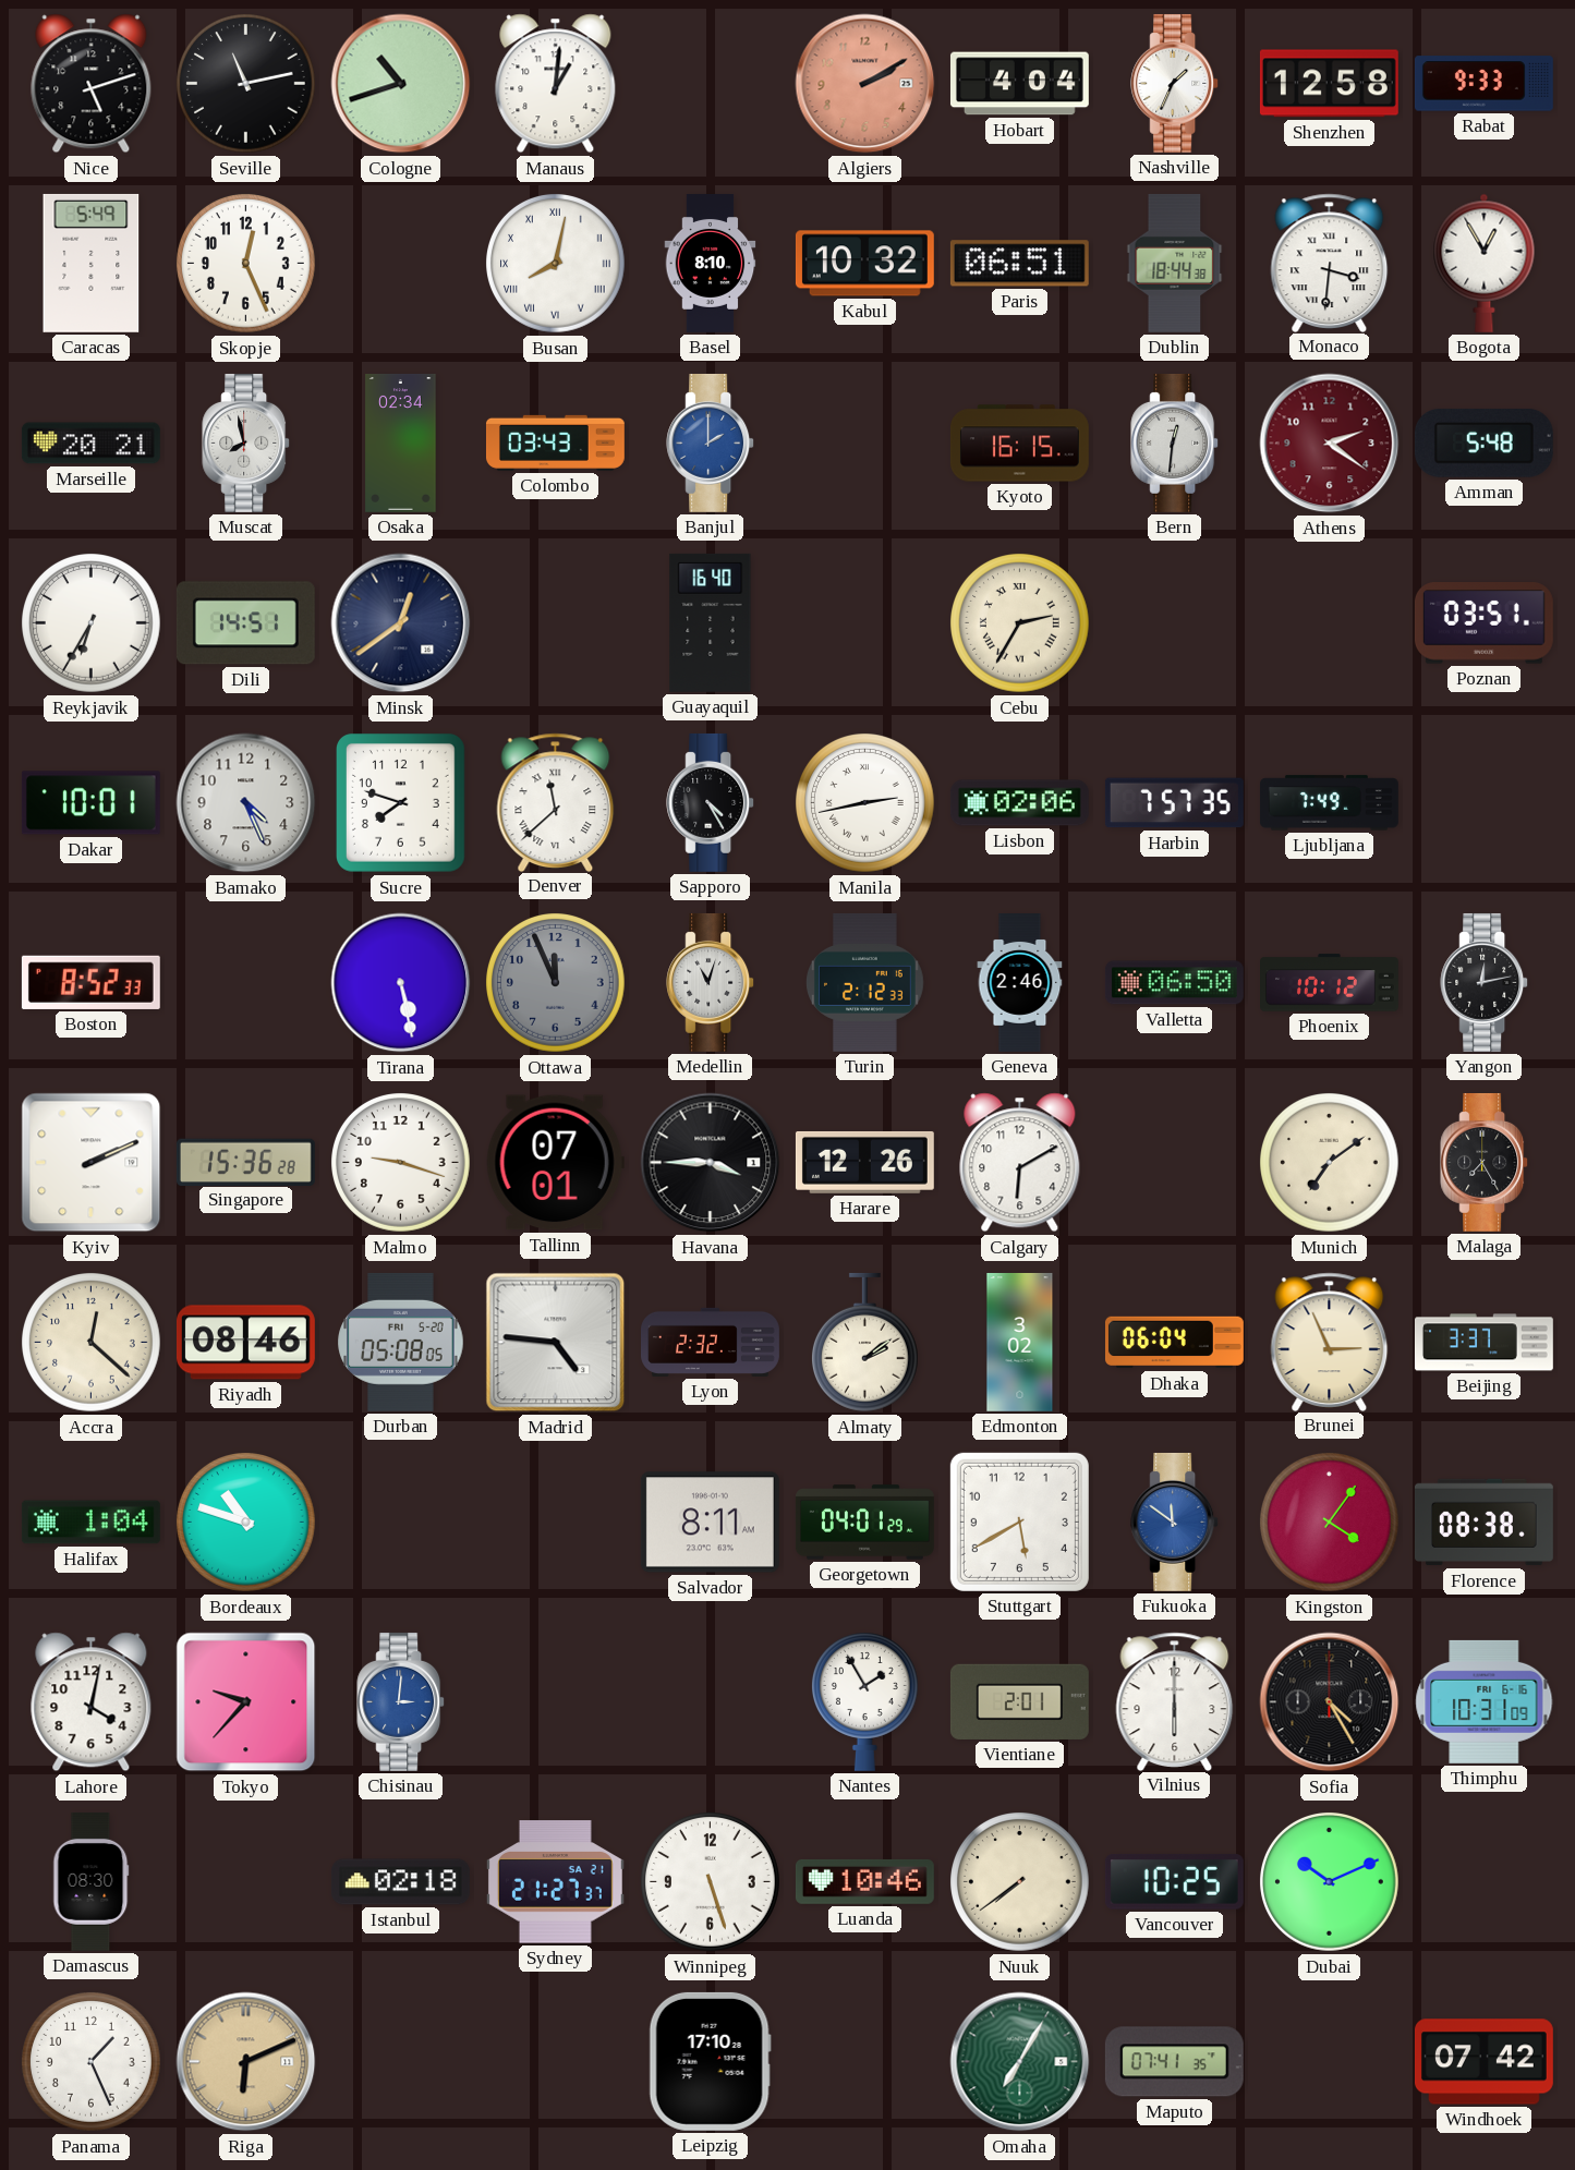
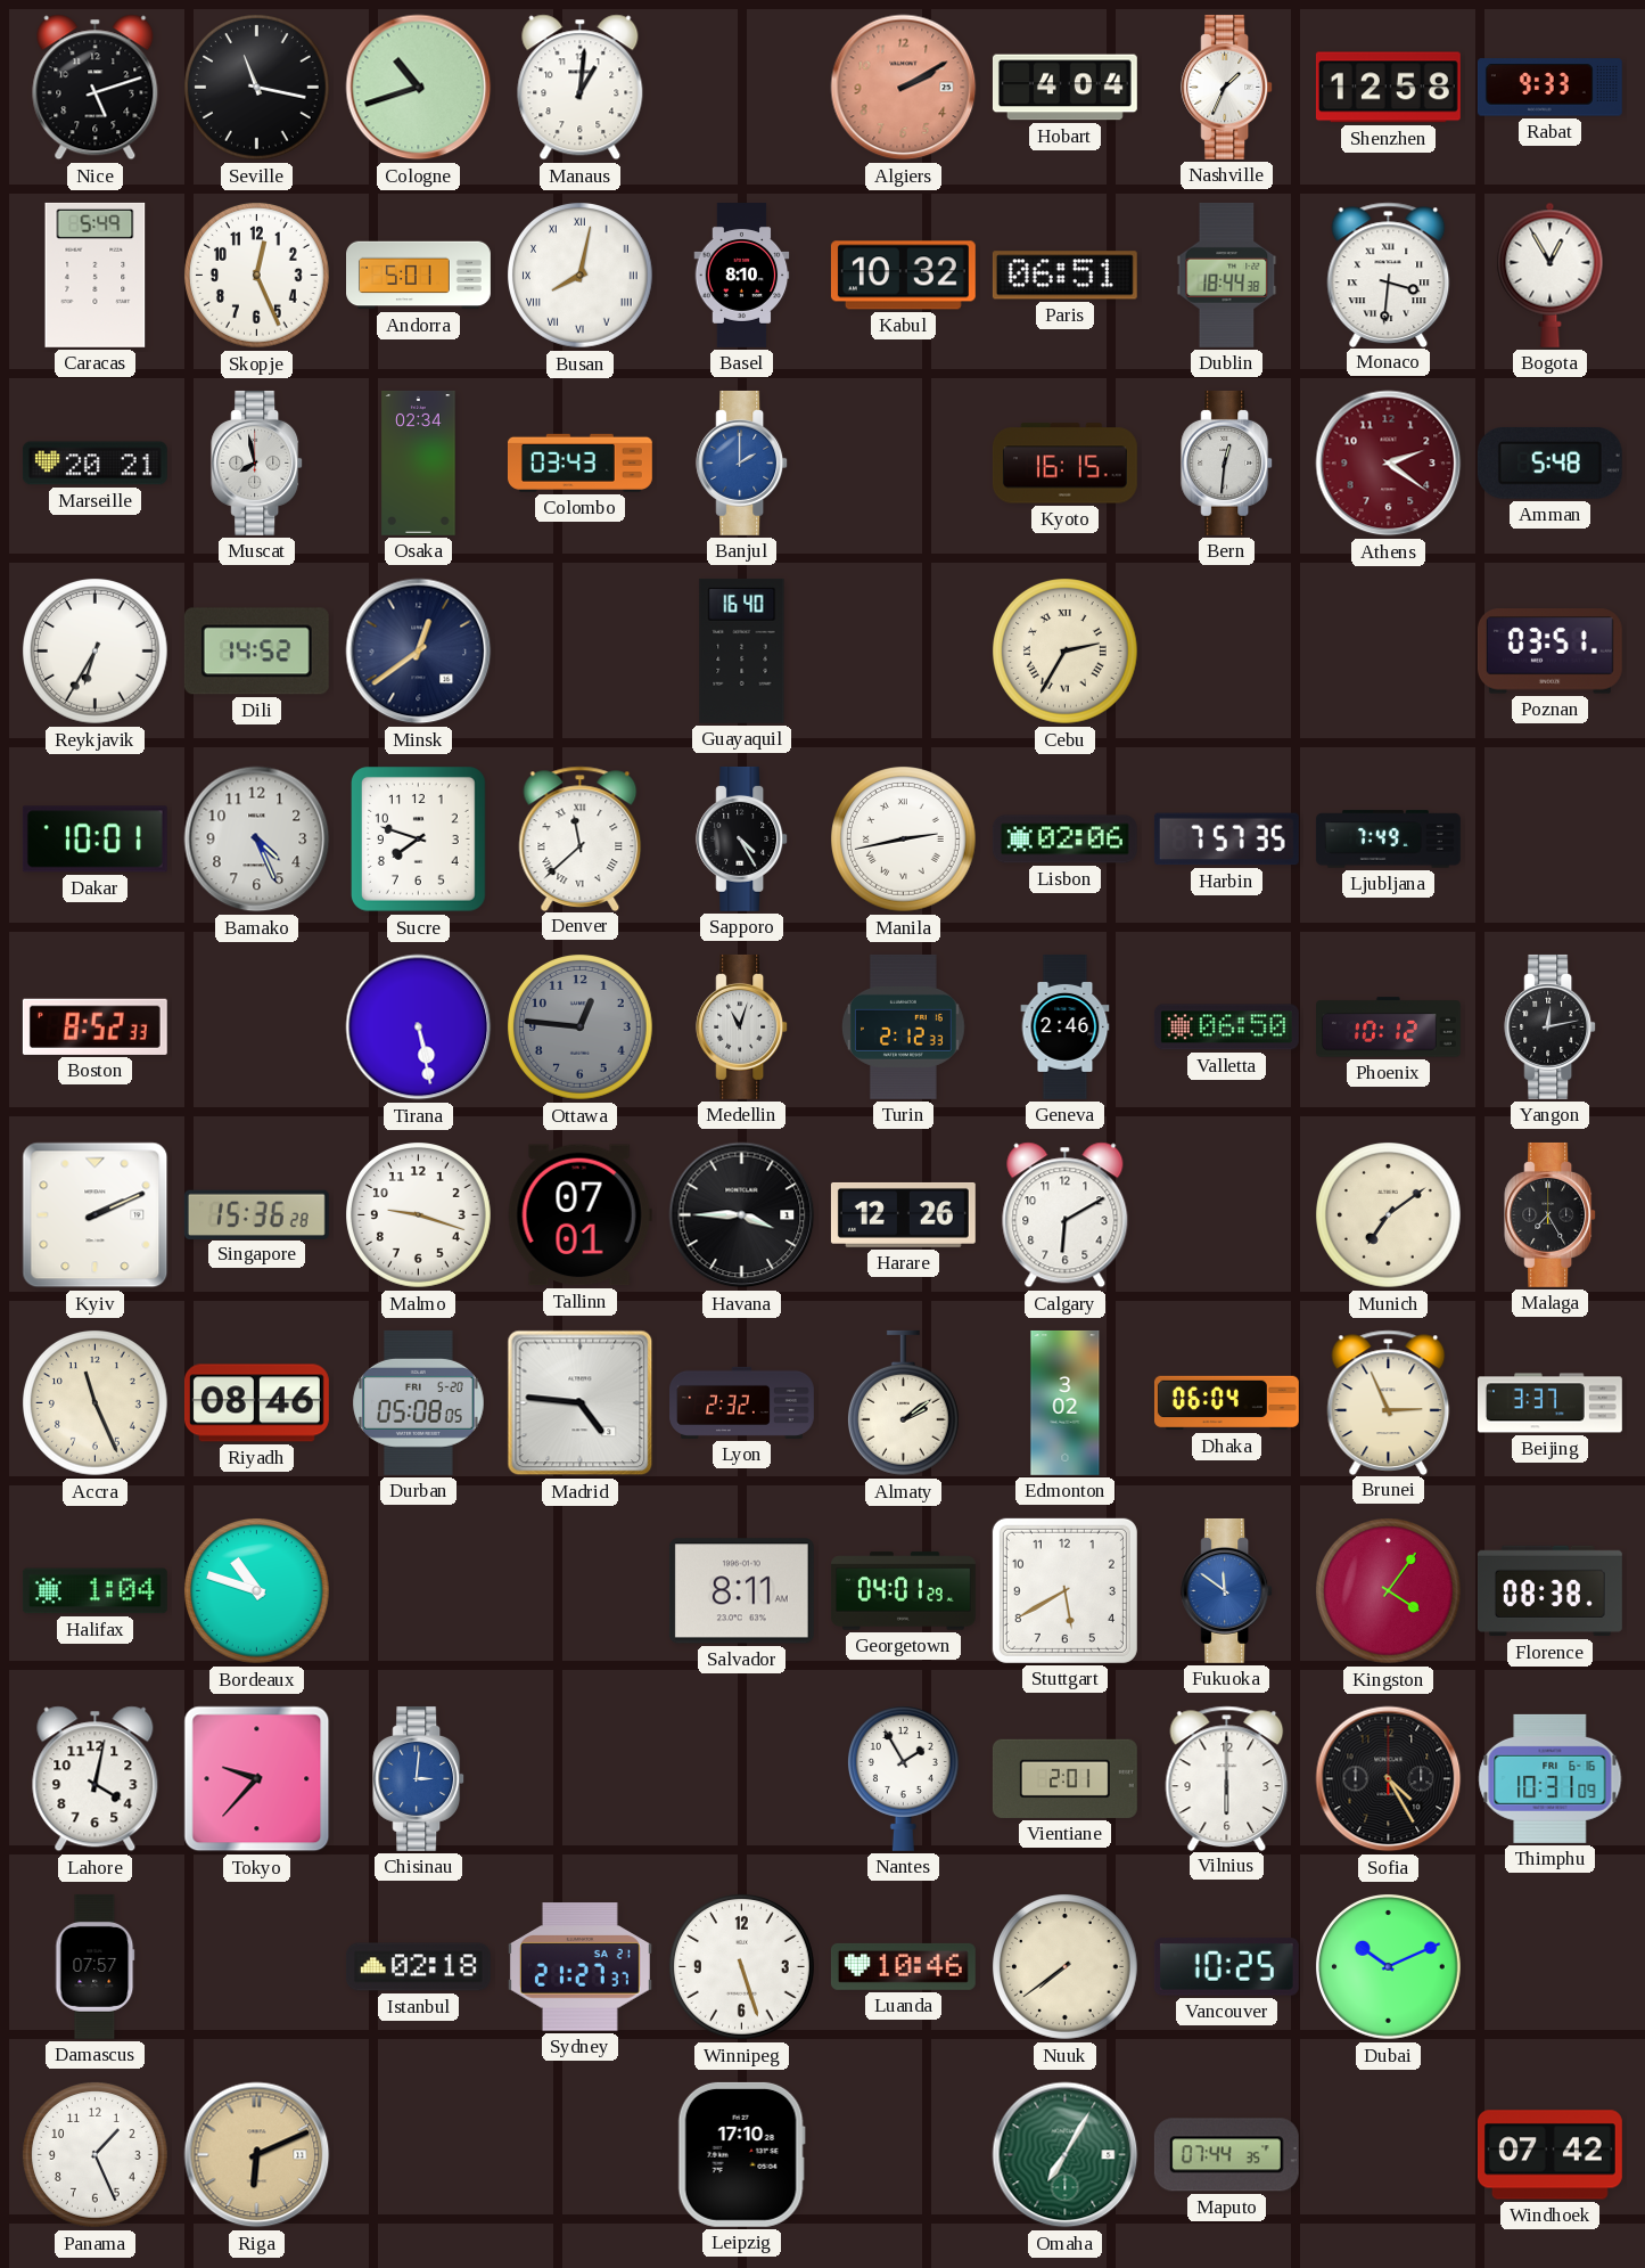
Seville: 11:13 -> 11:17
Andorra: none -> 5:01
Dili: 14:51 -> 14:52
Ottawa: 11:56 -> 12:46
Accra: 12:22 -> 11:26
Damascus: 08:30 -> 07:57
Maputo: 07:41 -> 07:44
